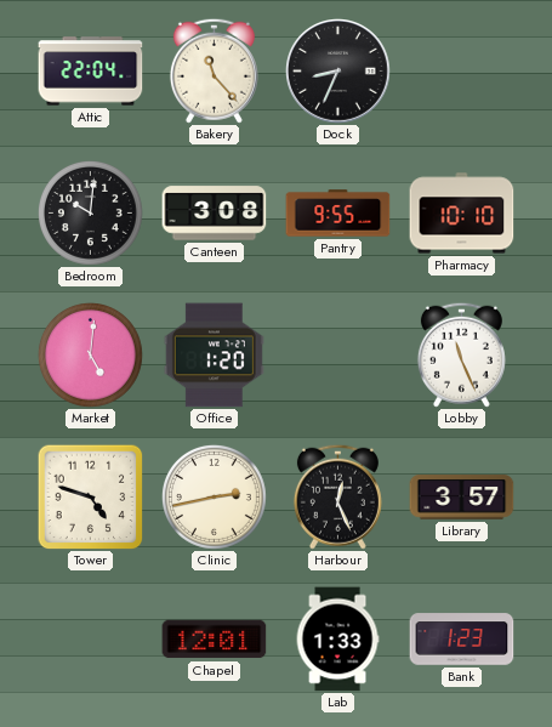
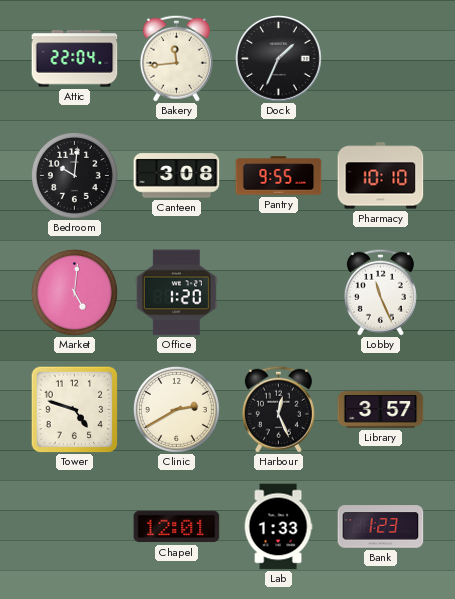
Bakery: 11:23 -> 11:44
Dock: 8:34 -> 1:34
Clinic: 2:43 -> 2:40
